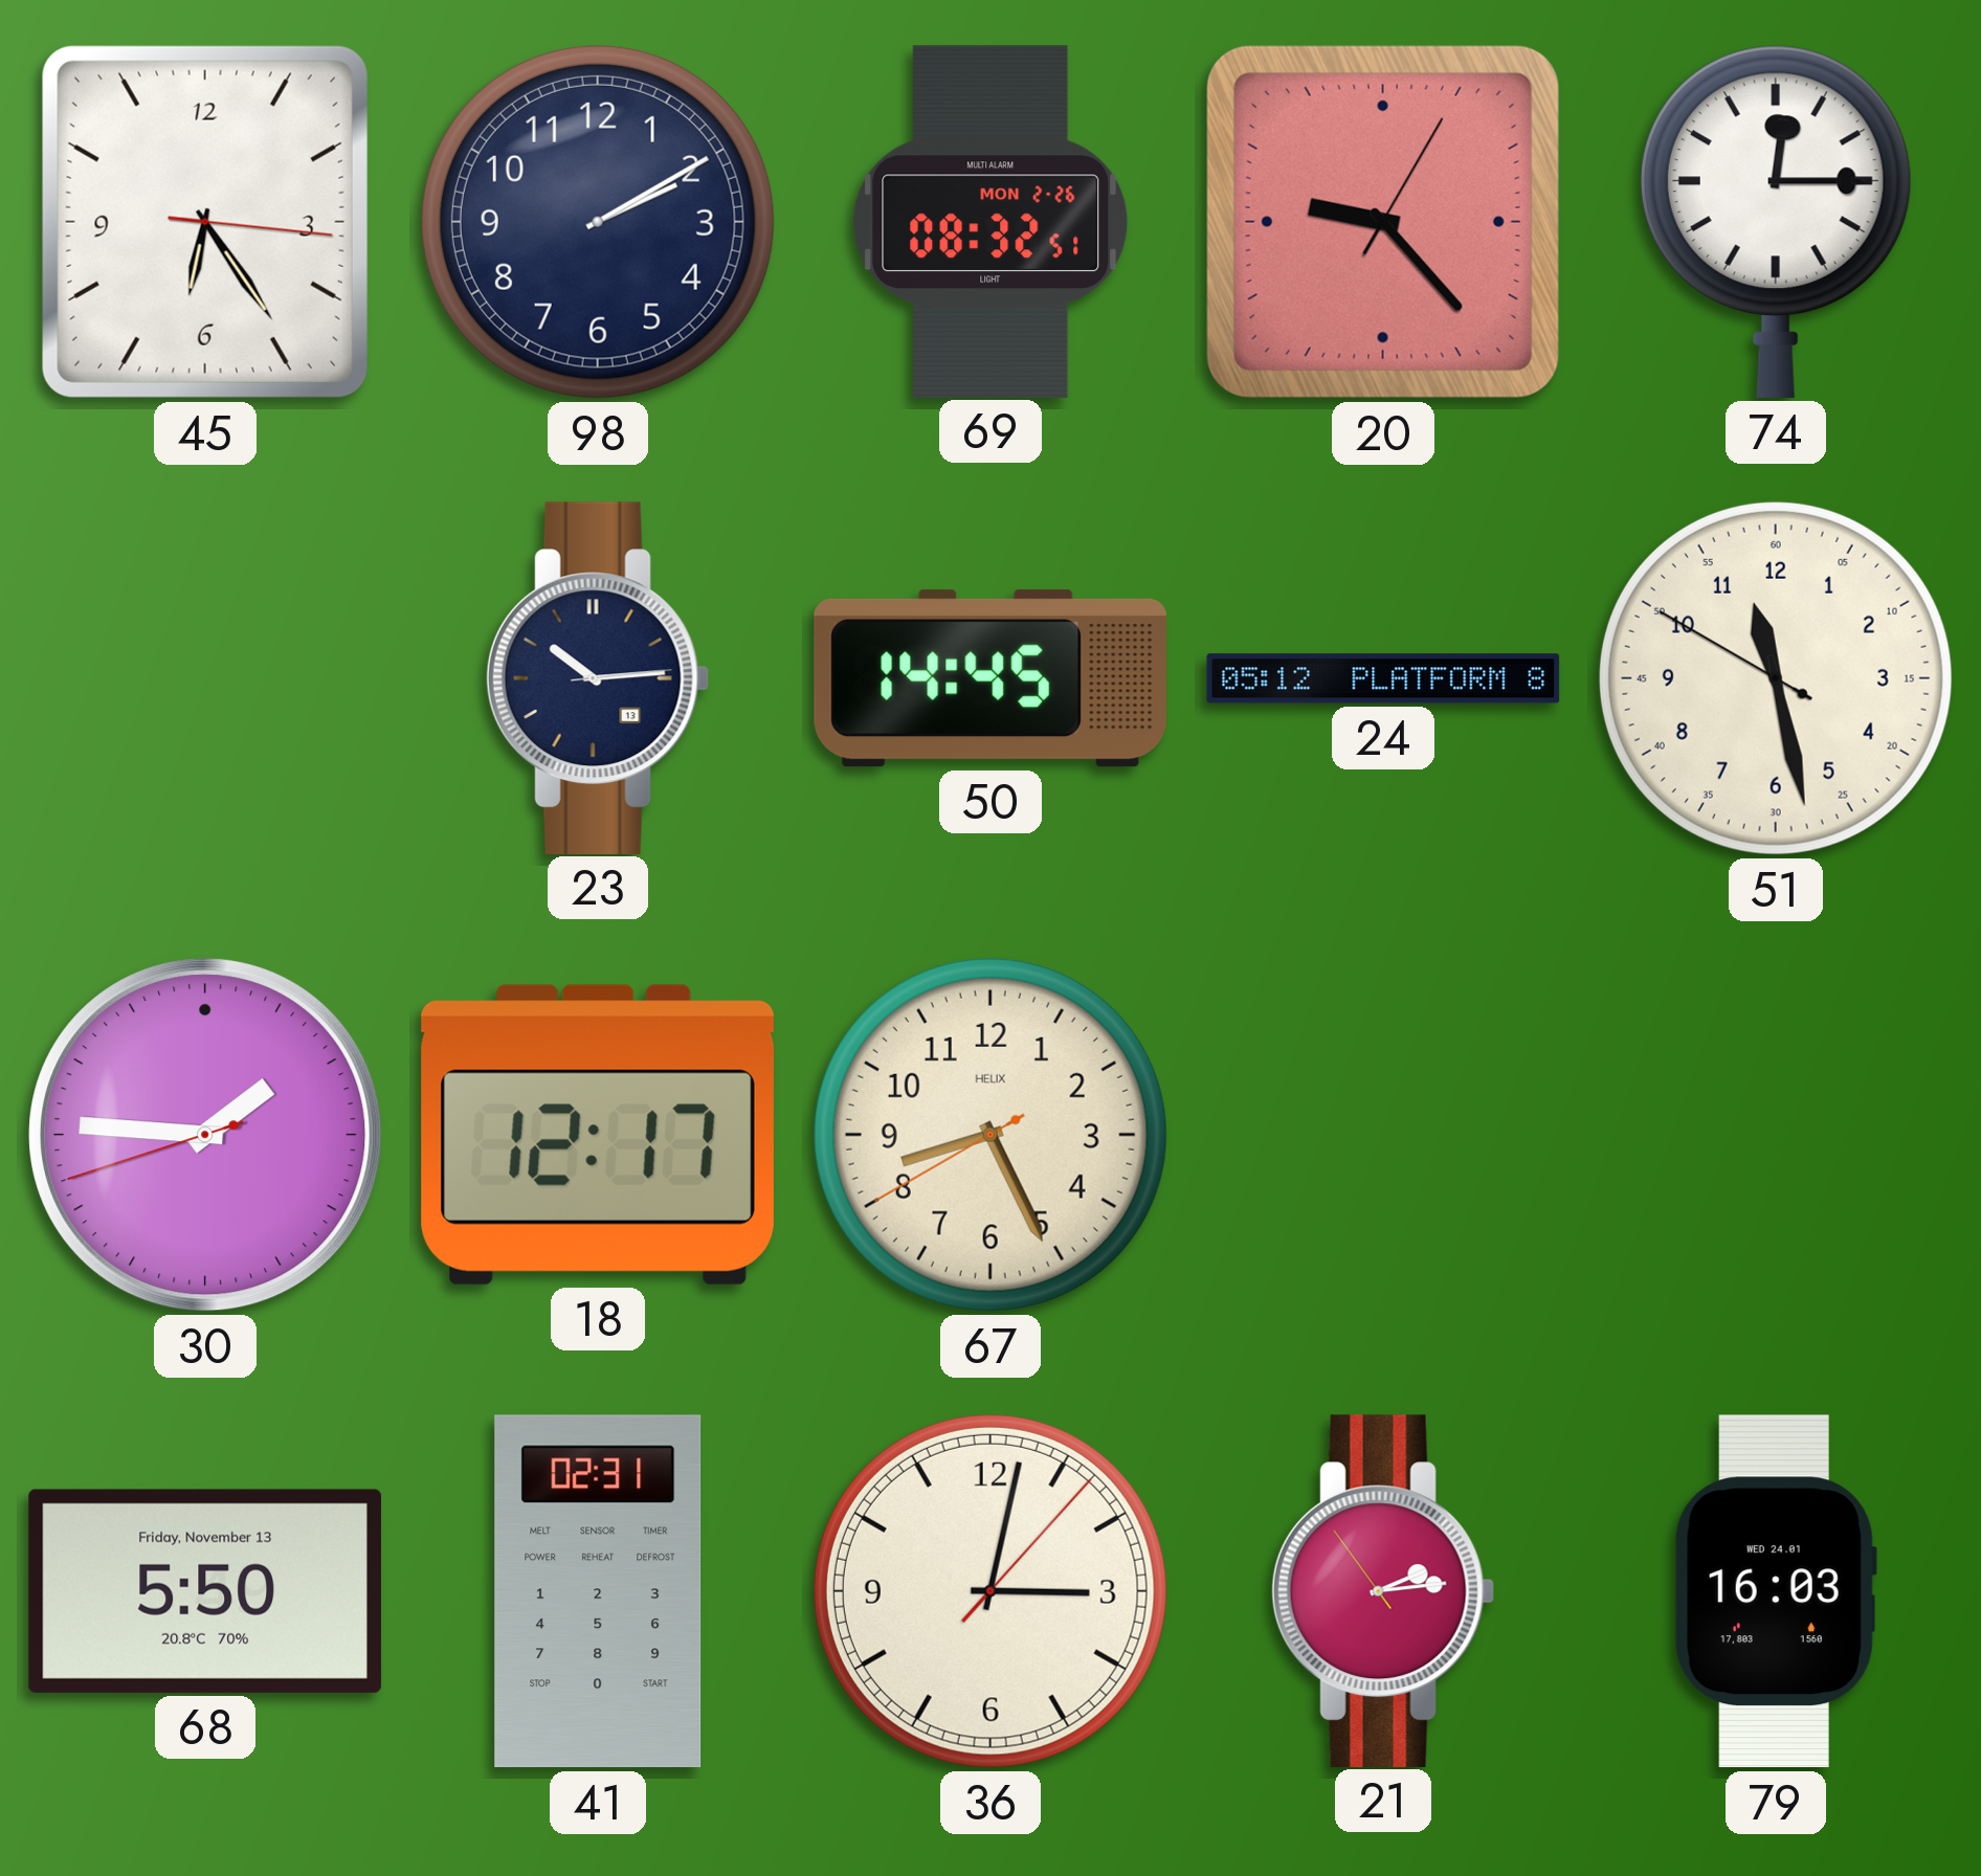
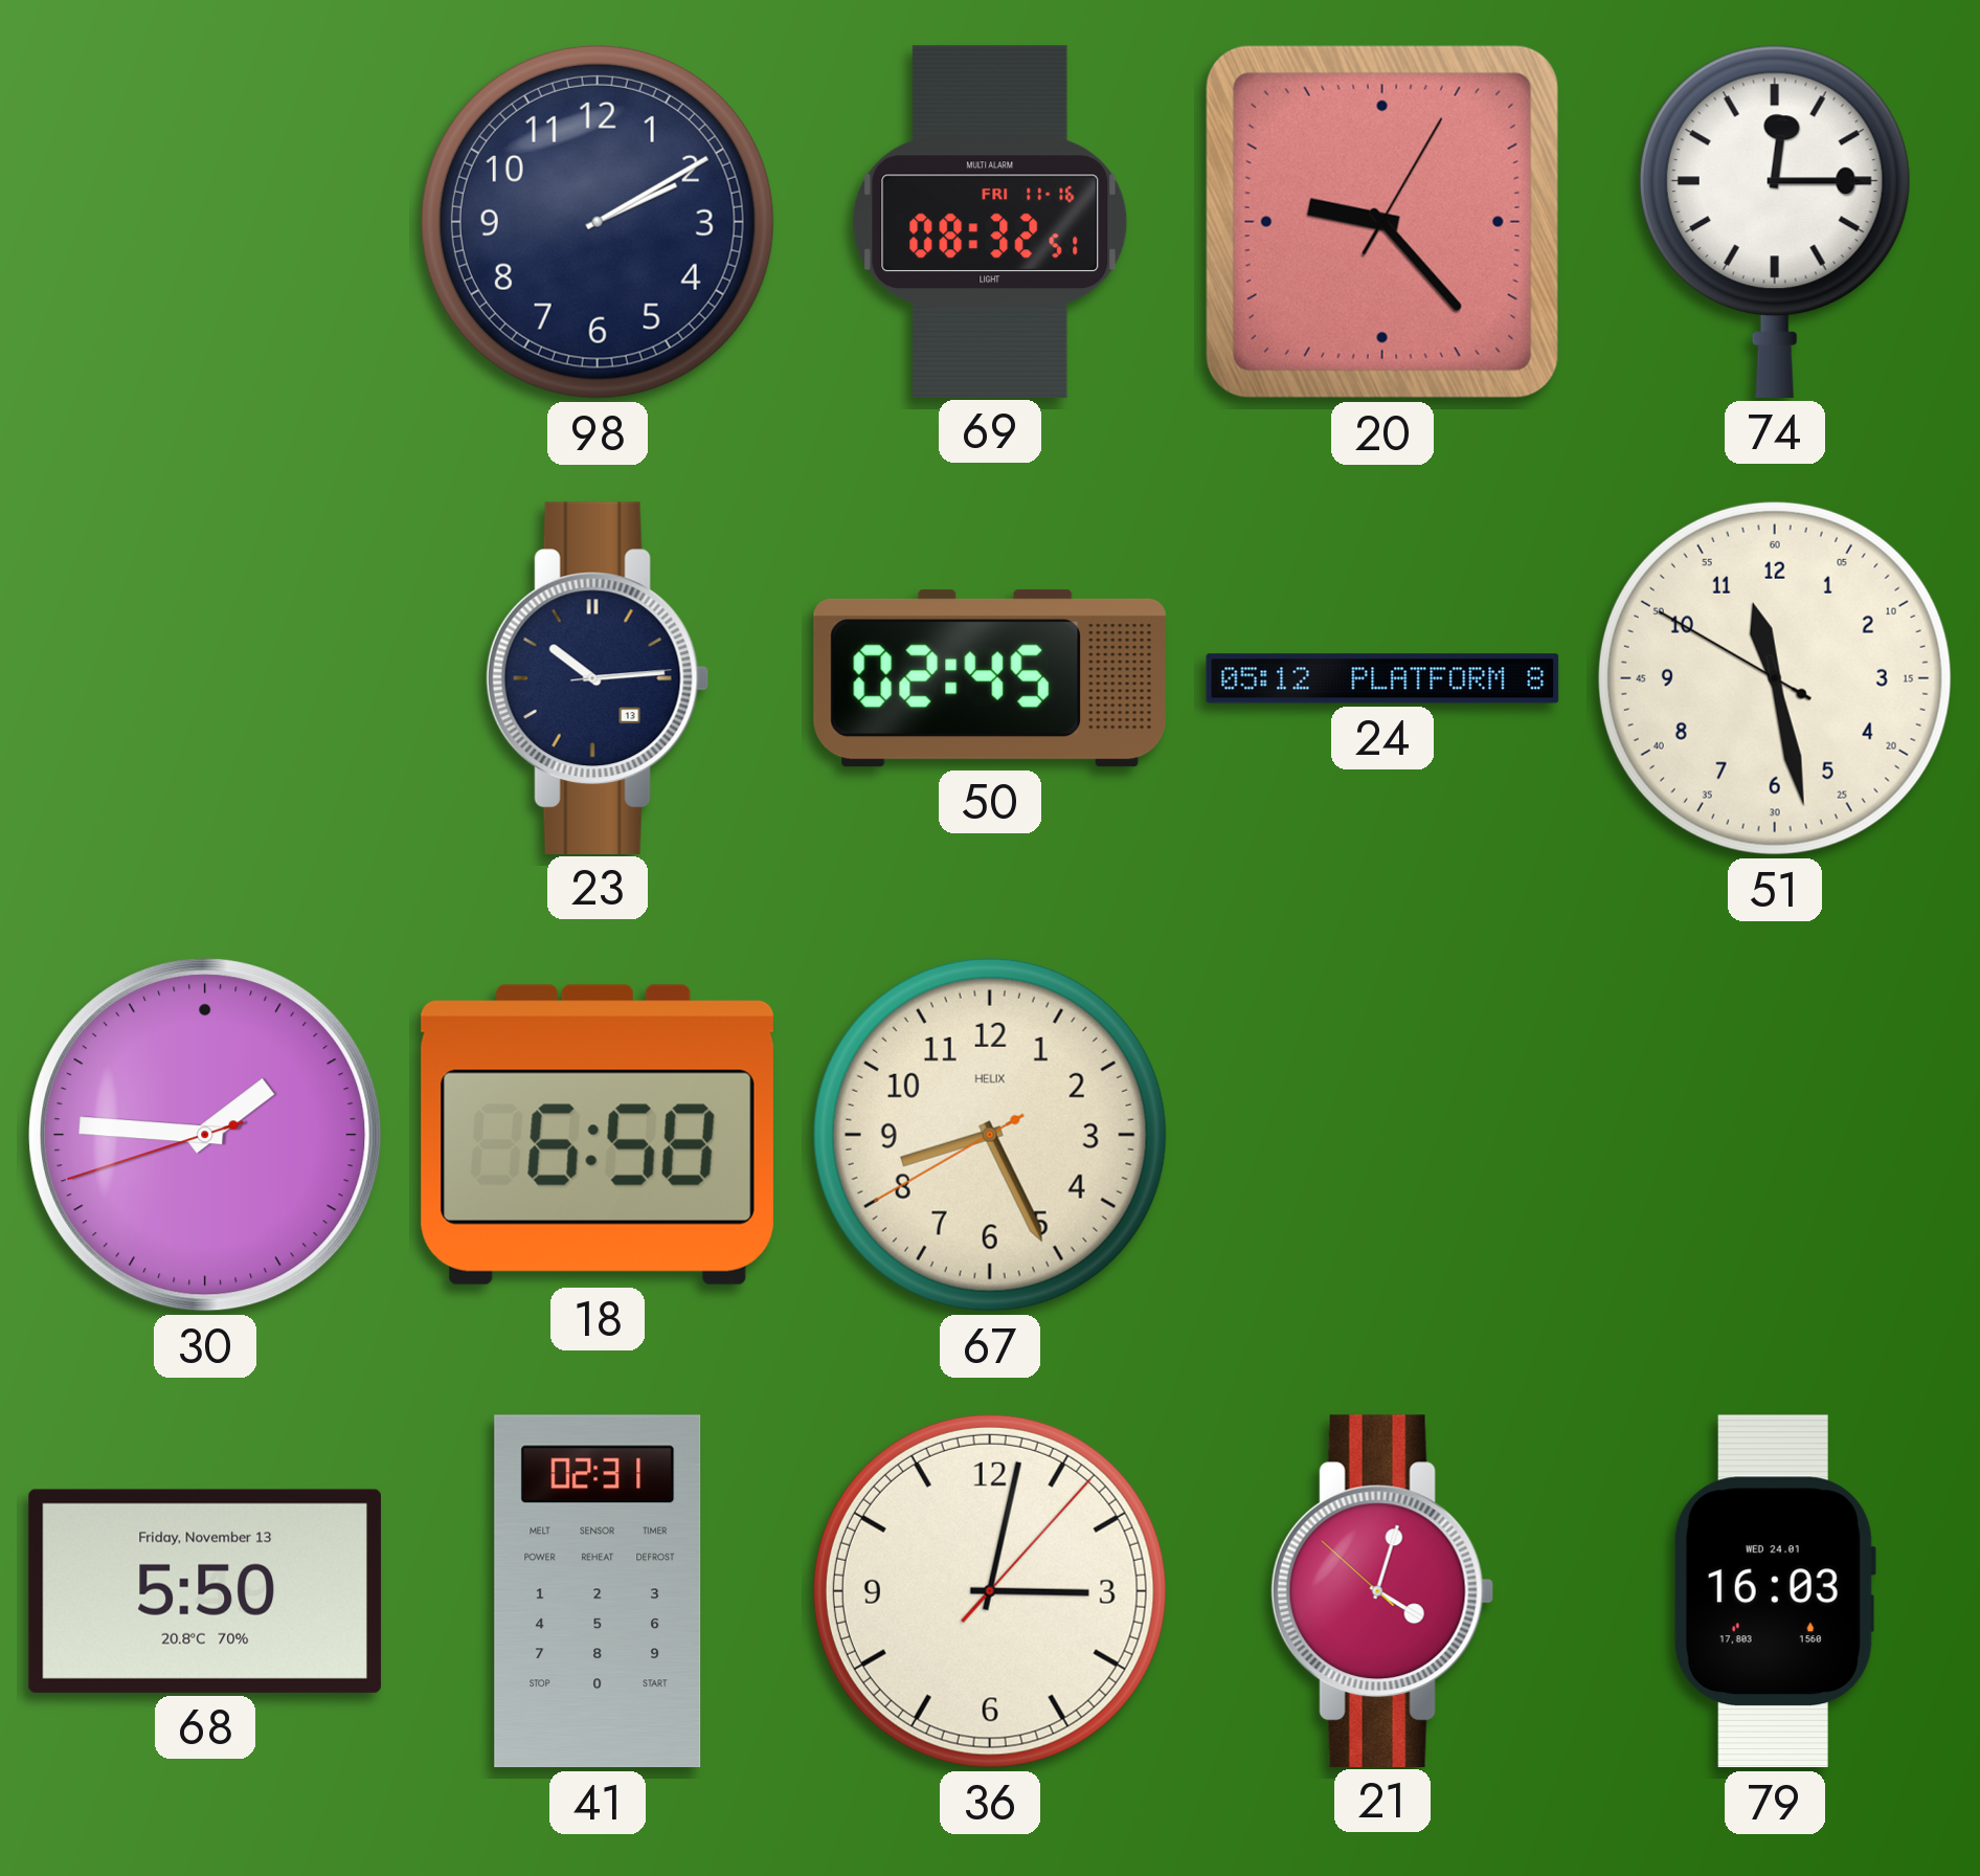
45: 6:24 -> none
69 date: MON 2-26 -> FRI 11-16
50: 14:45 -> 02:45
18: 12:17 -> 6:58
21: 2:13 -> 4:02
